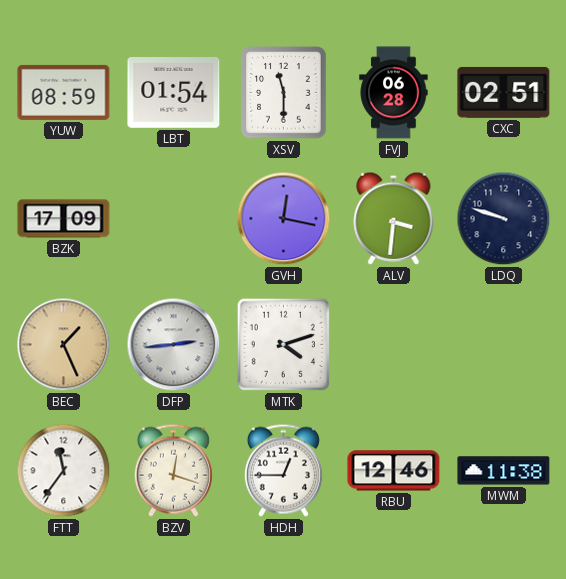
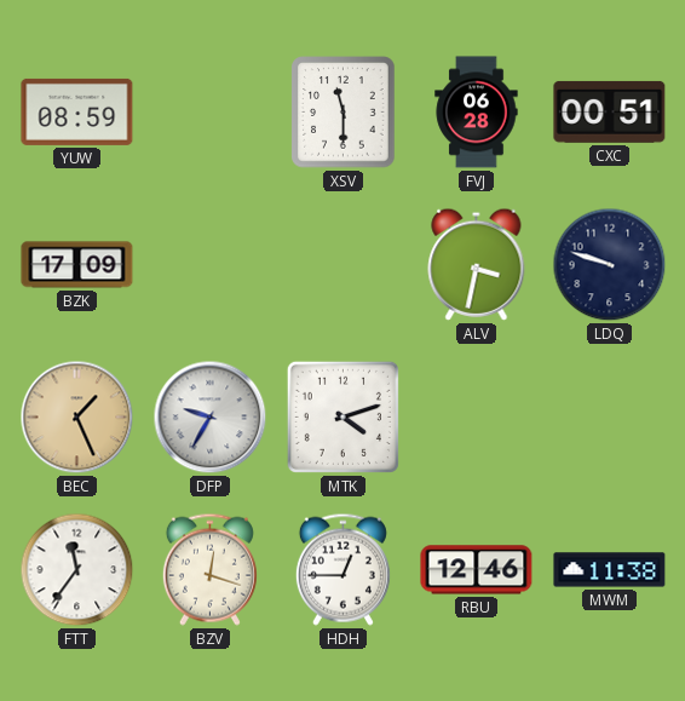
LBT: 01:54 -> none
CXC: 02:51 -> 00:51
GVH: 12:17 -> none
ALV: 3:31 -> 3:32
DFP: 2:44 -> 9:35
